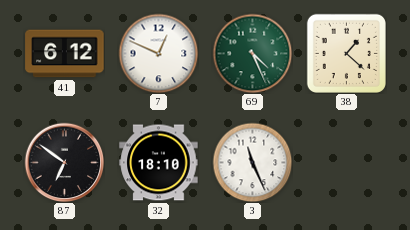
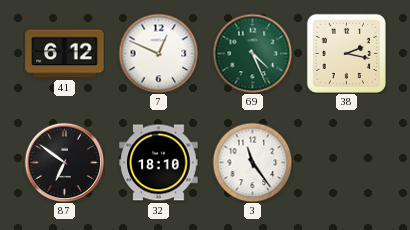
38: 1:22 -> 2:17
3: 11:26 -> 11:24
